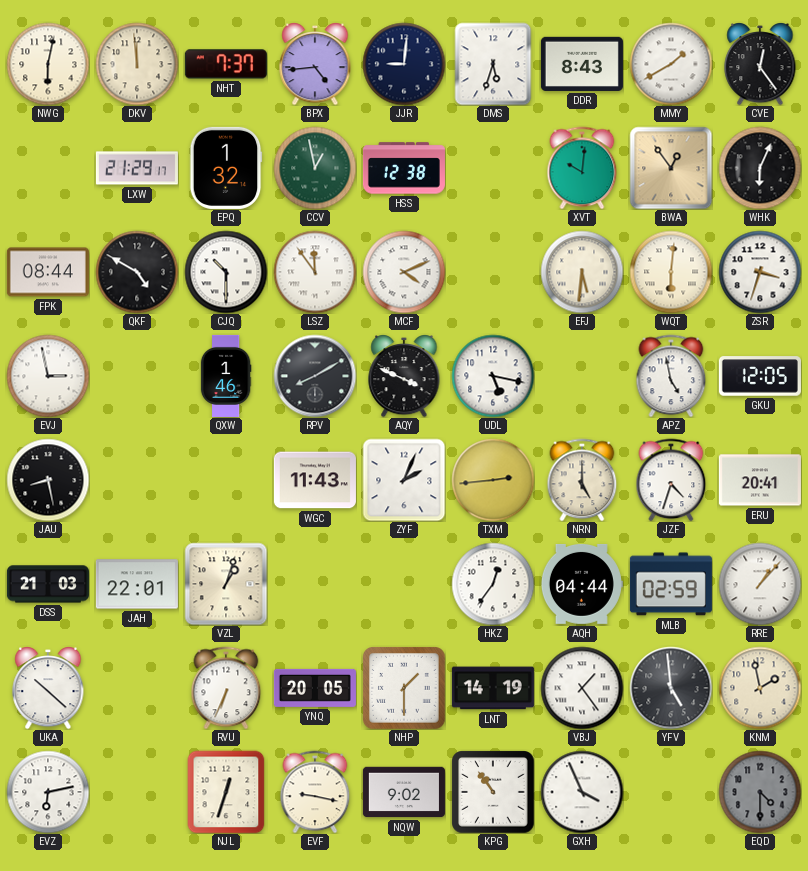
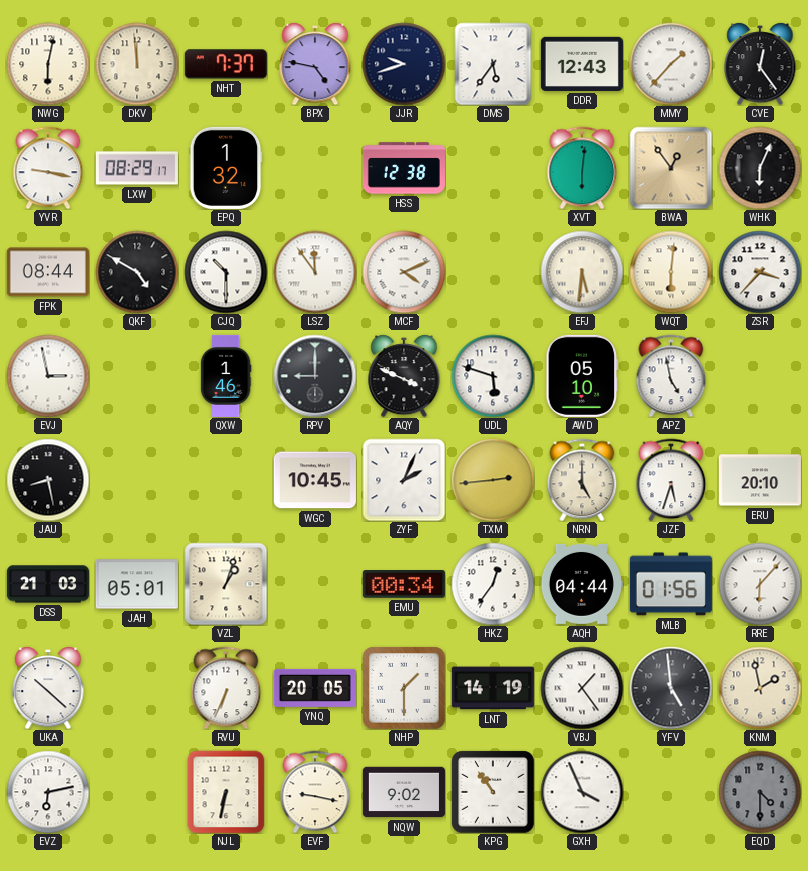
BPX: 4:44 -> 4:47
JJR: 9:01 -> 9:42
DMS: 5:33 -> 5:36
DDR: 8:43 -> 12:43
MMY: 1:40 -> 1:37
YVR: none -> 9:17
LXW: 21:29 -> 08:29
CCV: 12:58 -> none
XVT: 10:01 -> 6:01
ZSR: 3:33 -> 3:37
RPV: 8:10 -> 9:00
UDL: 5:17 -> 5:48
AWD: none -> 05:10
GKU: 12:05 -> none
WGC: 11:43 -> 10:45
JZF: 4:33 -> 5:33
ERU: 20:41 -> 20:10
JAH: 22:01 -> 05:01
EMU: none -> 00:34
MLB: 02:59 -> 01:56
RRE: 1:07 -> 6:07
NJL: 12:33 -> 6:32
